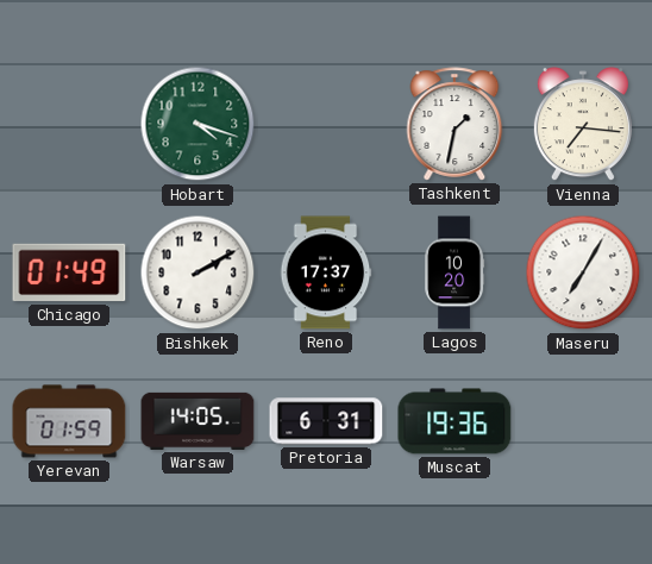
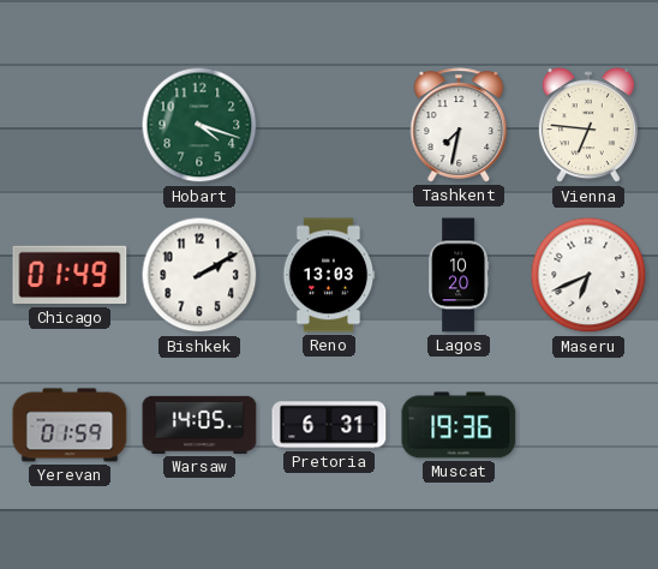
Tashkent: 1:32 -> 7:32
Vienna: 7:16 -> 6:46
Reno: 17:37 -> 13:03
Maseru: 7:05 -> 6:41
